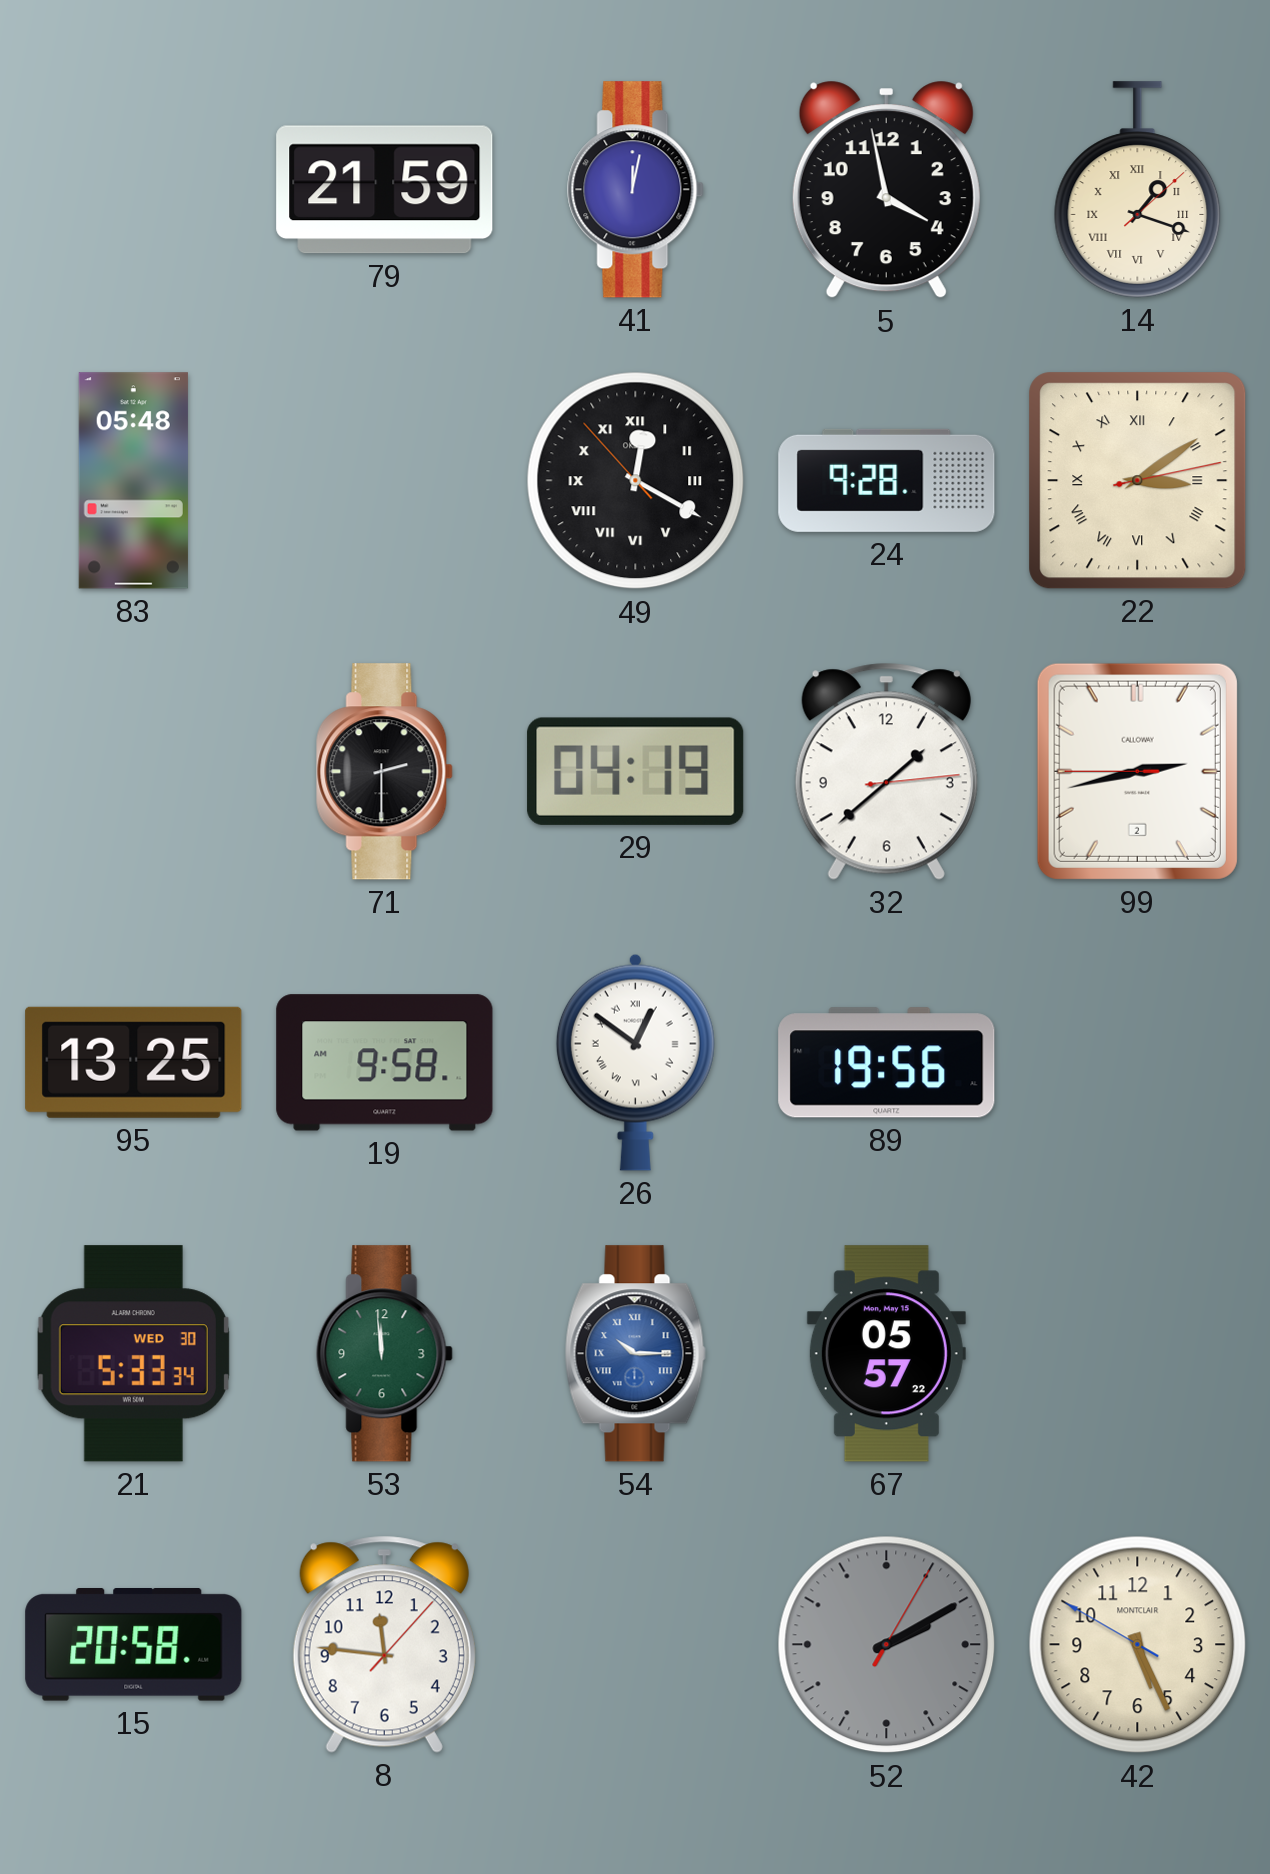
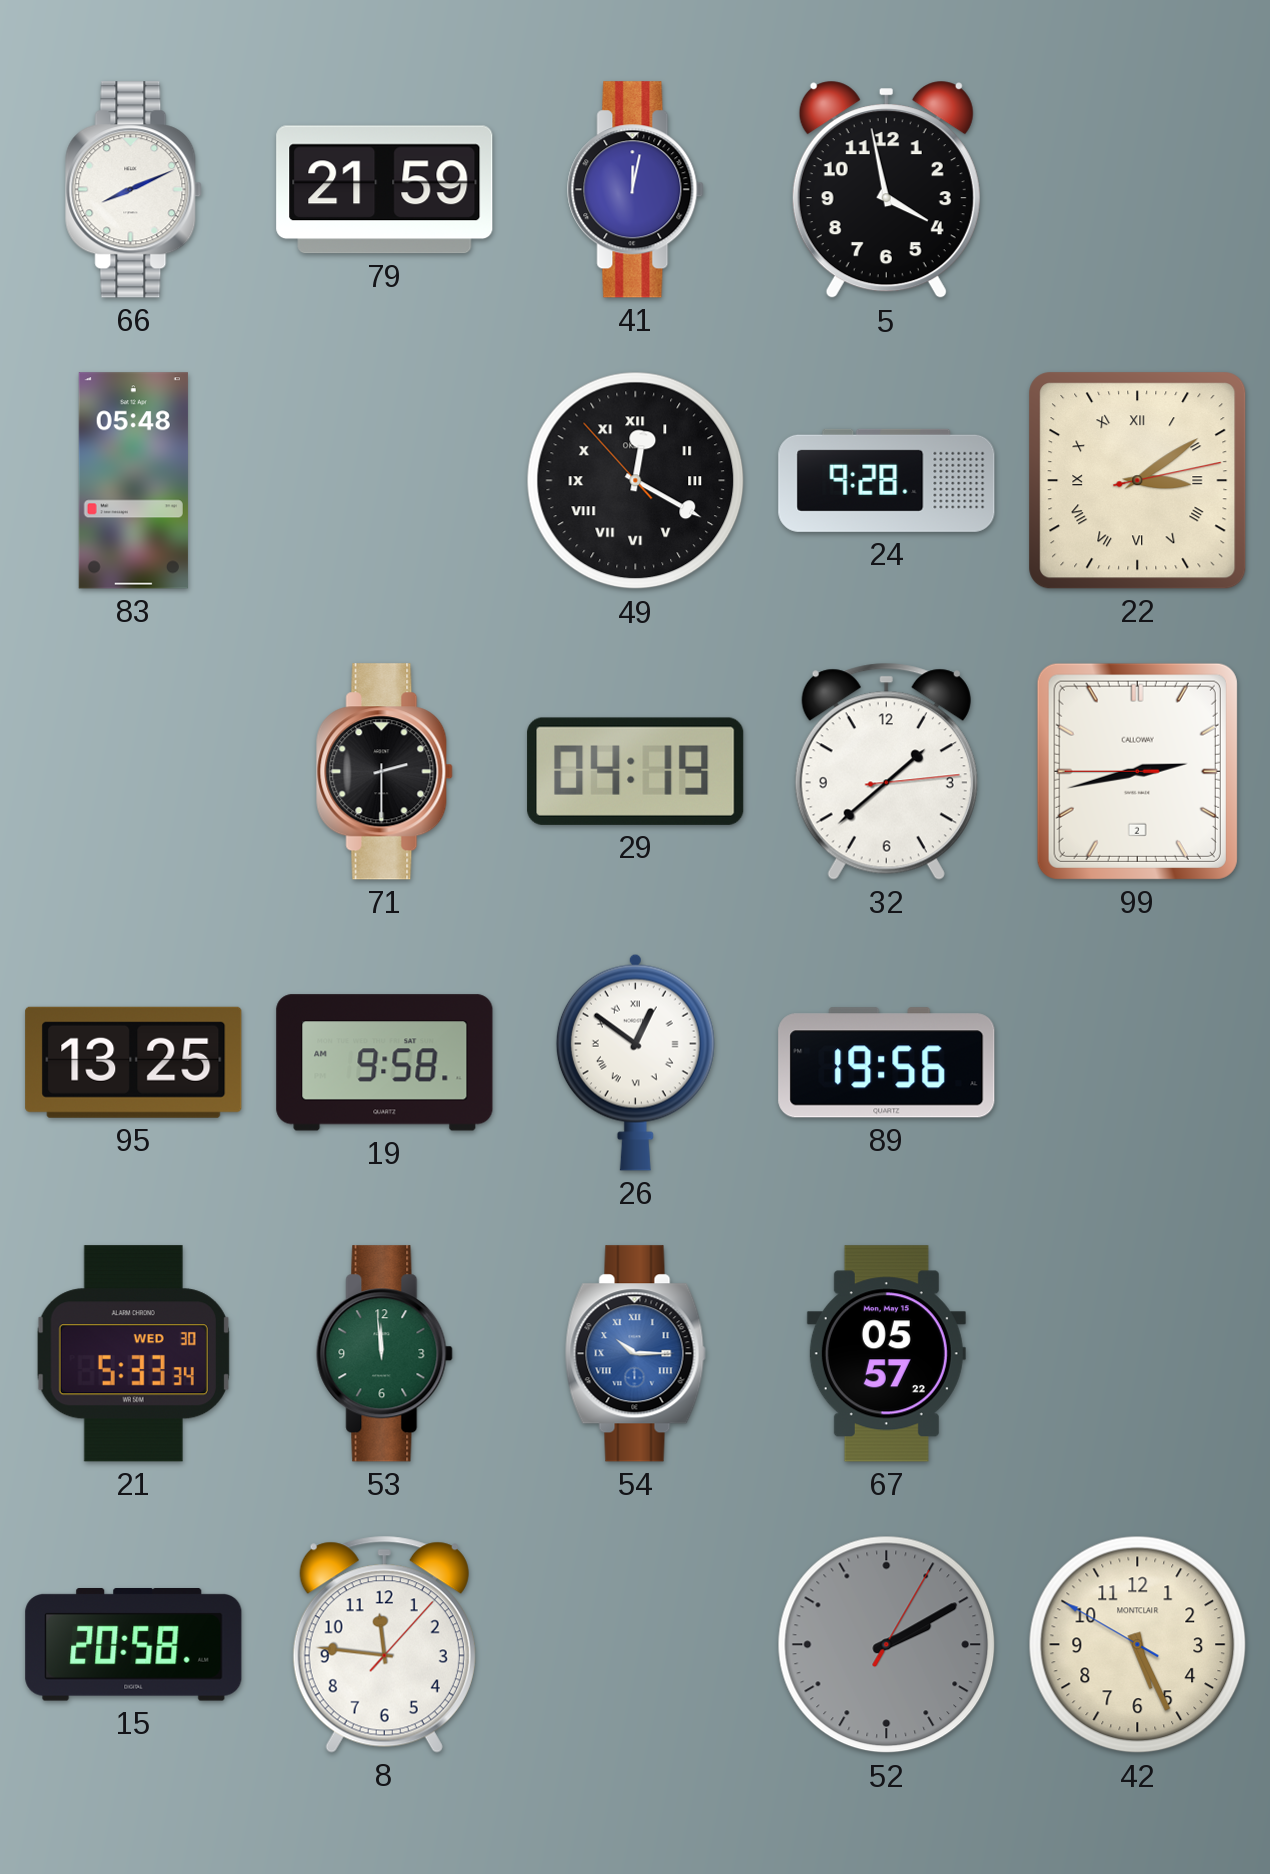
66: none -> 8:11
14: 1:18 -> none
